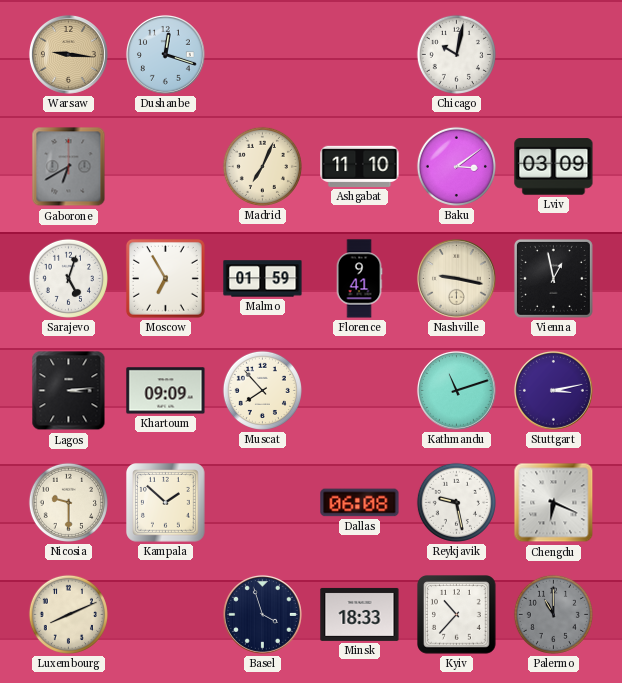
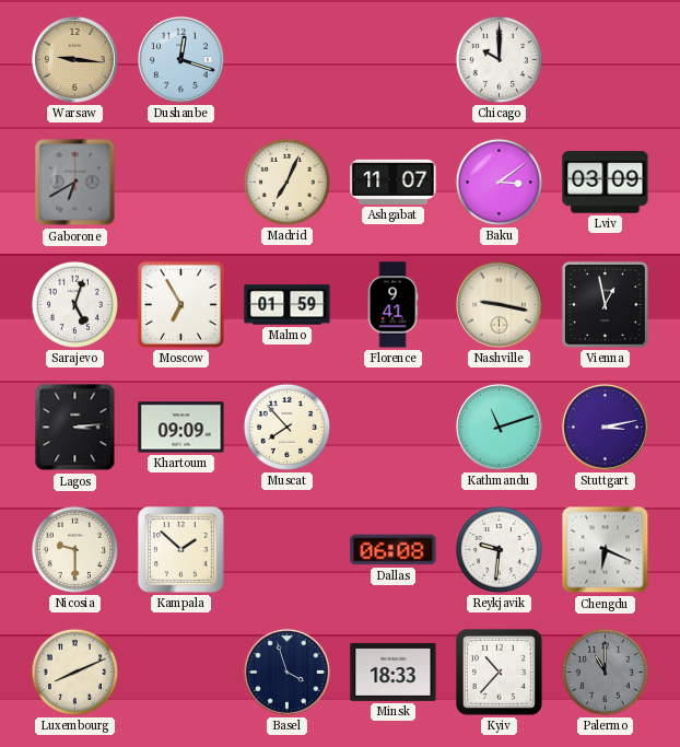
Chicago: 10:02 -> 10:00
Ashgabat: 11:10 -> 11:07
Reykjavik: 9:28 -> 9:31
